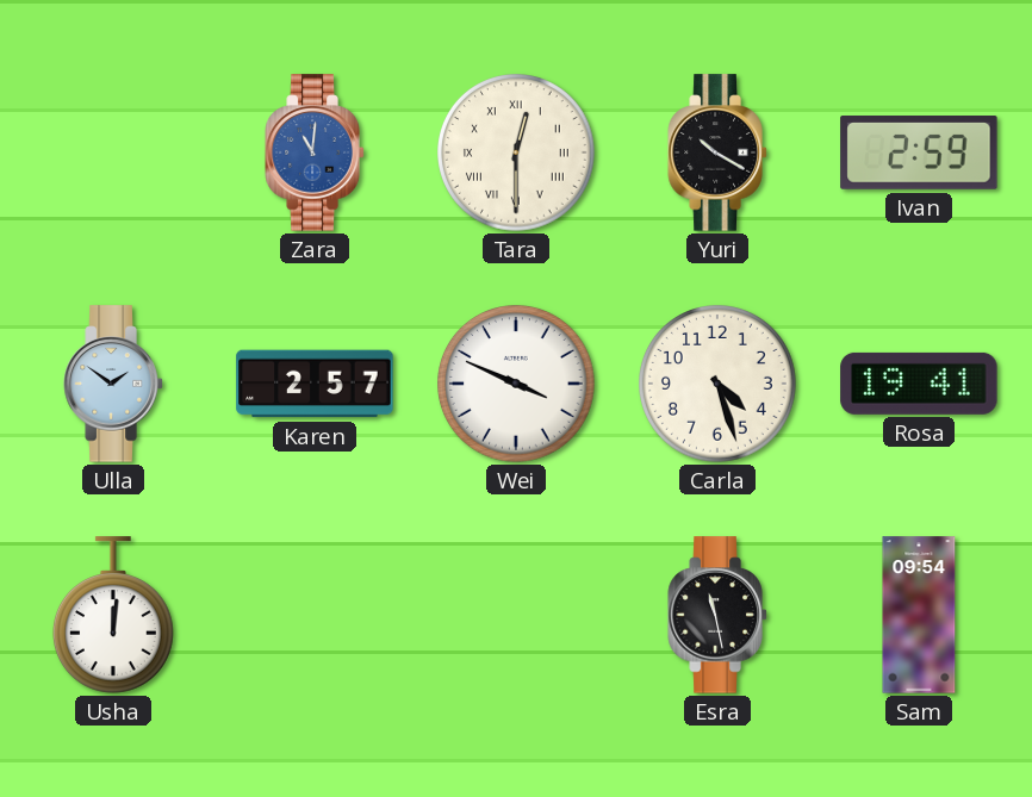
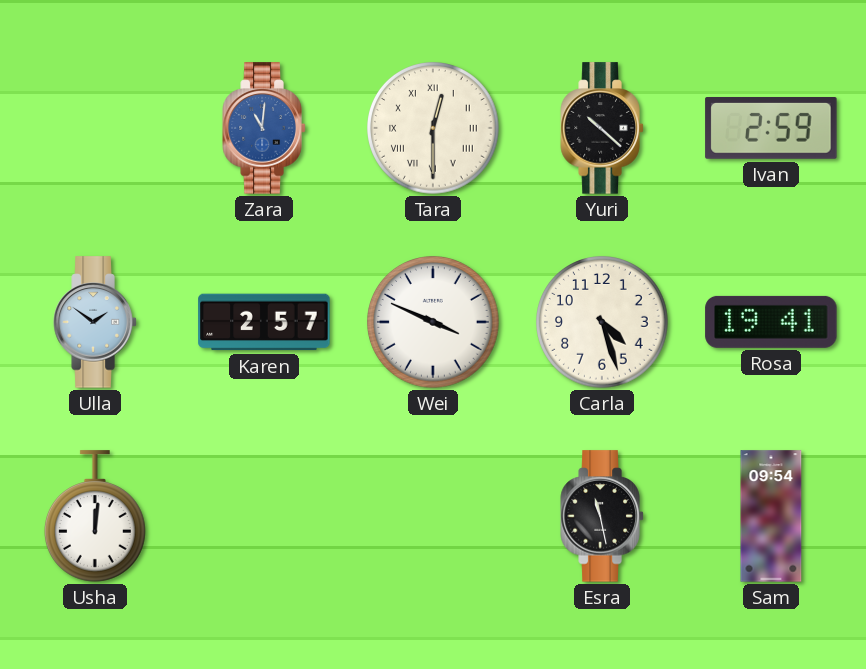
Yuri: 10:20 -> 10:22
